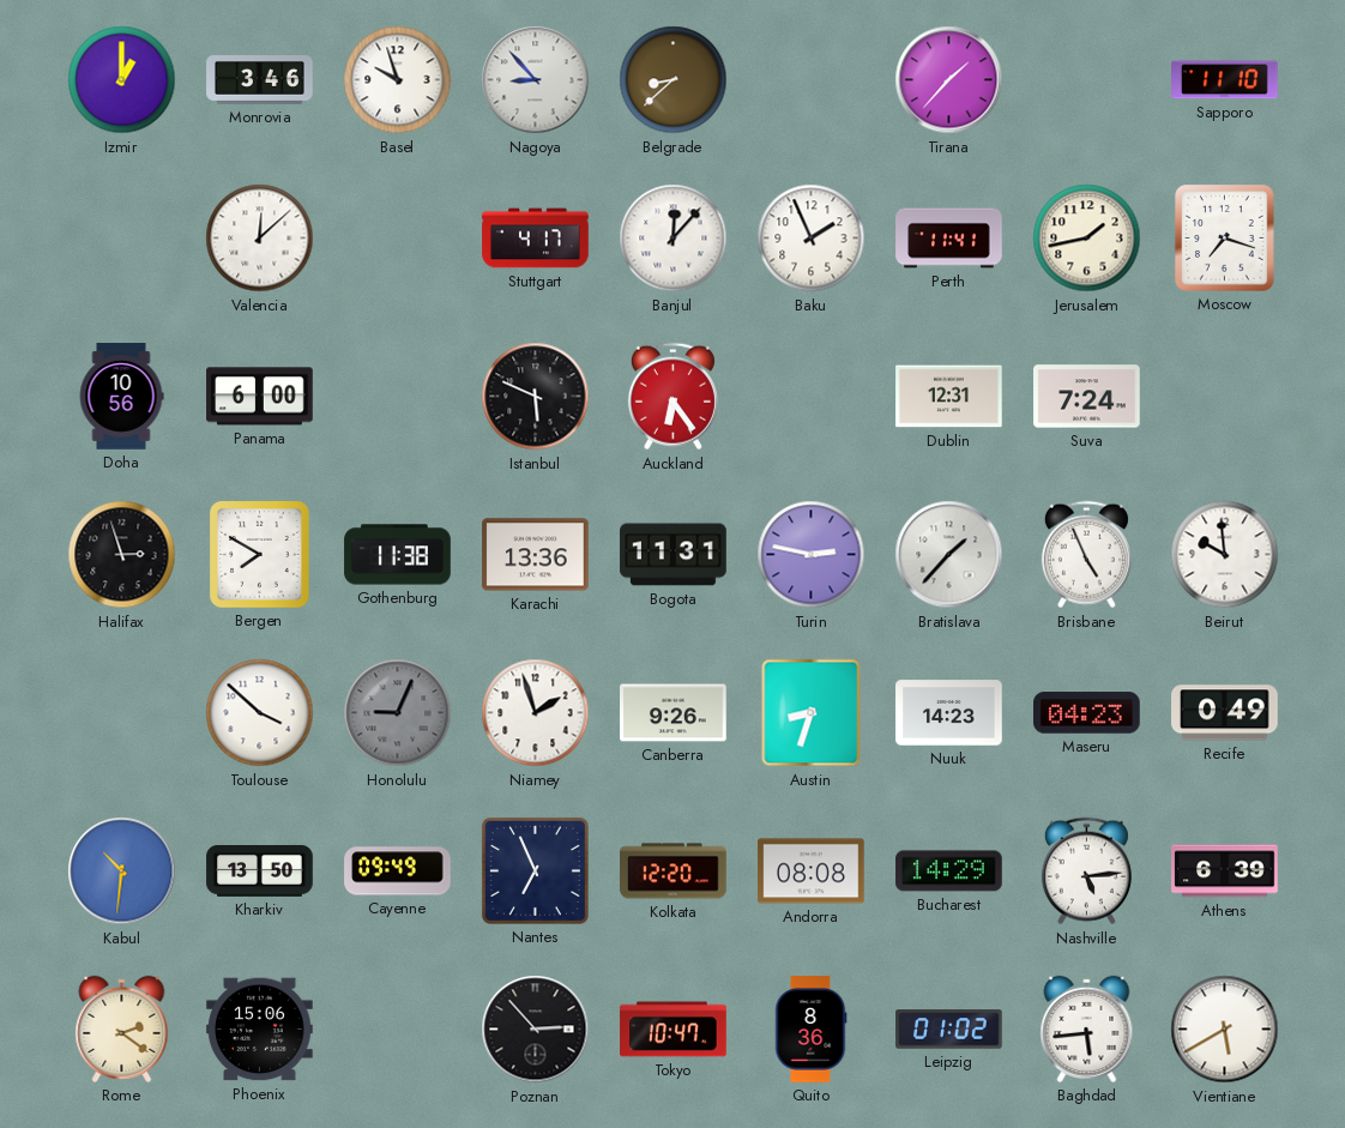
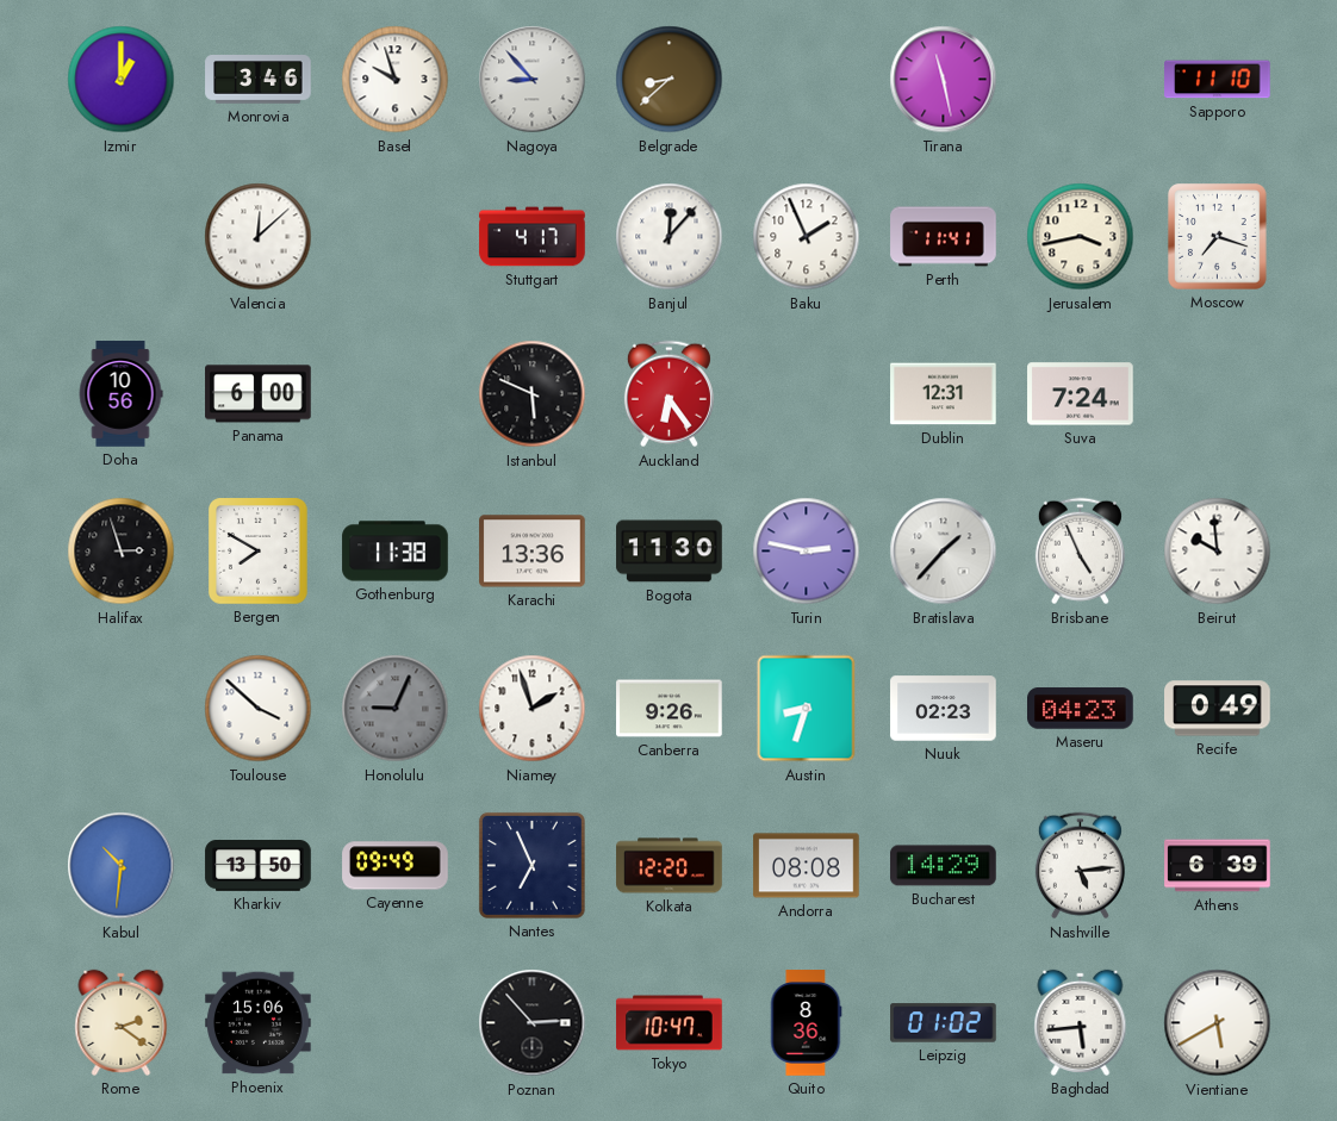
Tirana: 1:37 -> 11:28
Jerusalem: 1:43 -> 3:43
Bogota: 11:31 -> 11:30
Nuuk: 14:23 -> 02:23
